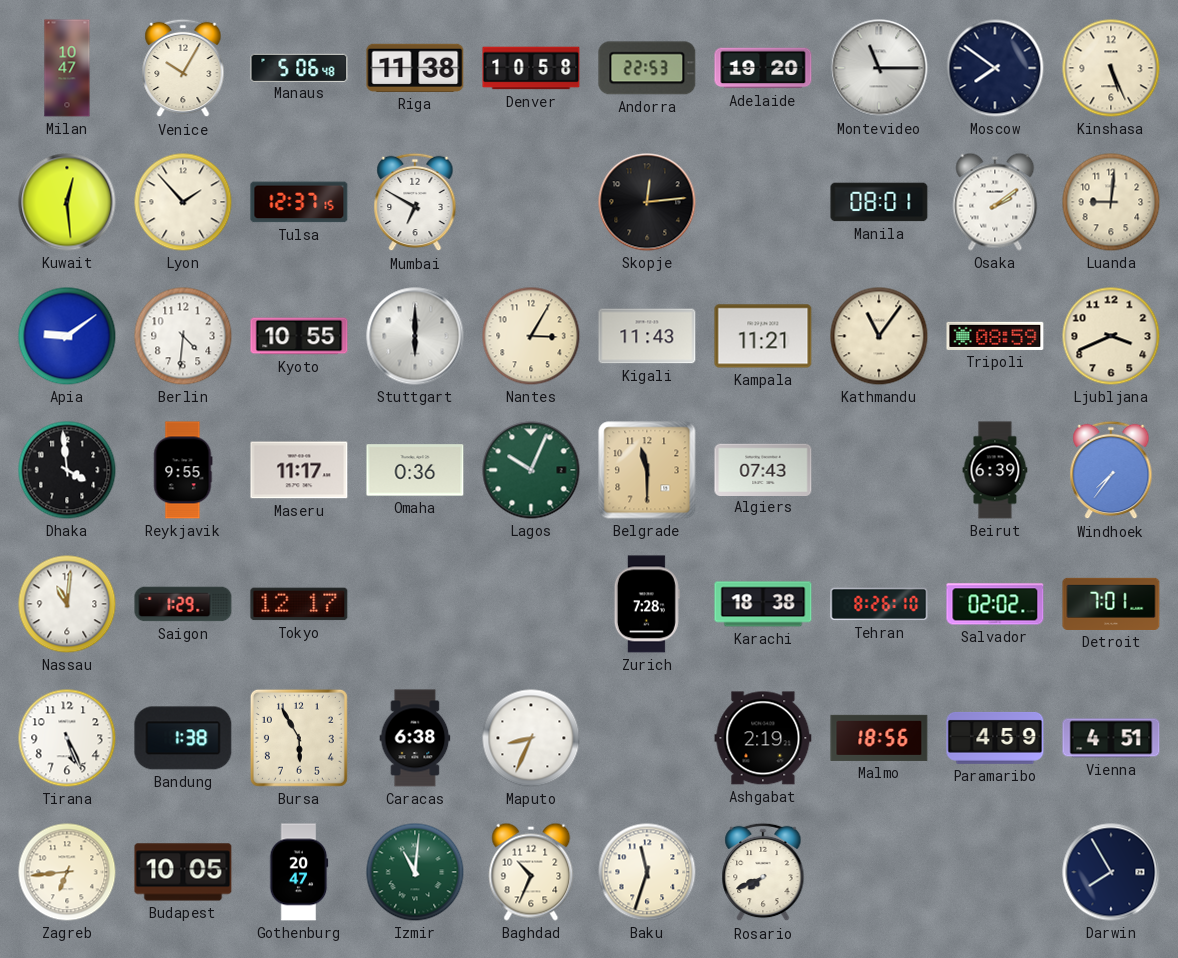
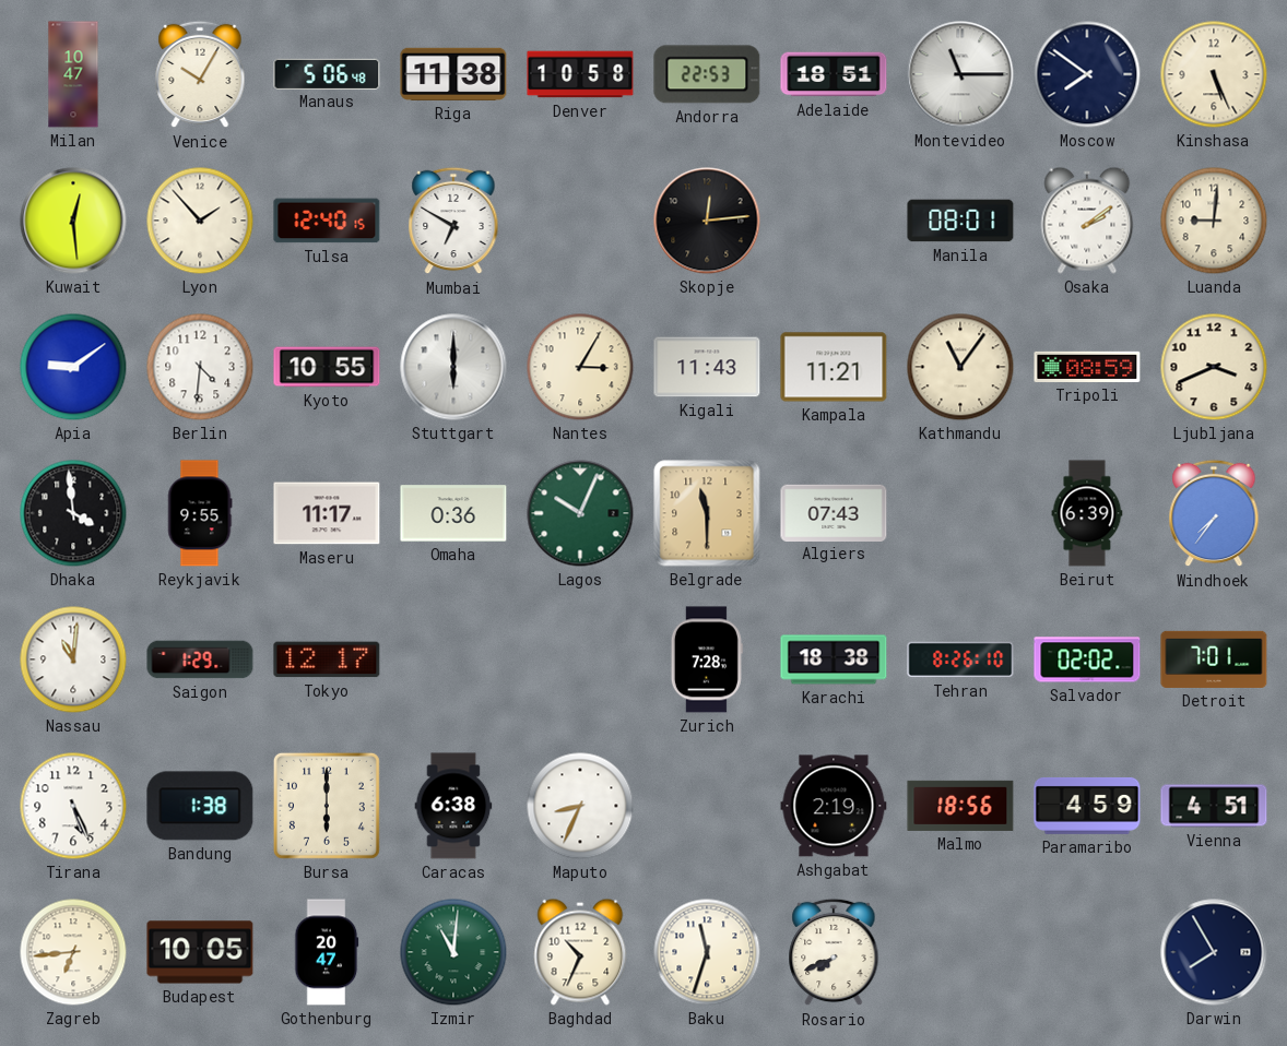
Adelaide: 19:20 -> 18:51
Tulsa: 12:37 -> 12:40
Bursa: 5:55 -> 6:00
